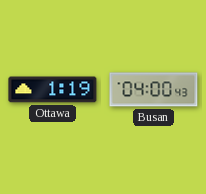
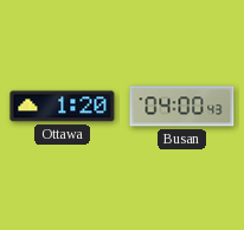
Ottawa: 1:19 -> 1:20
